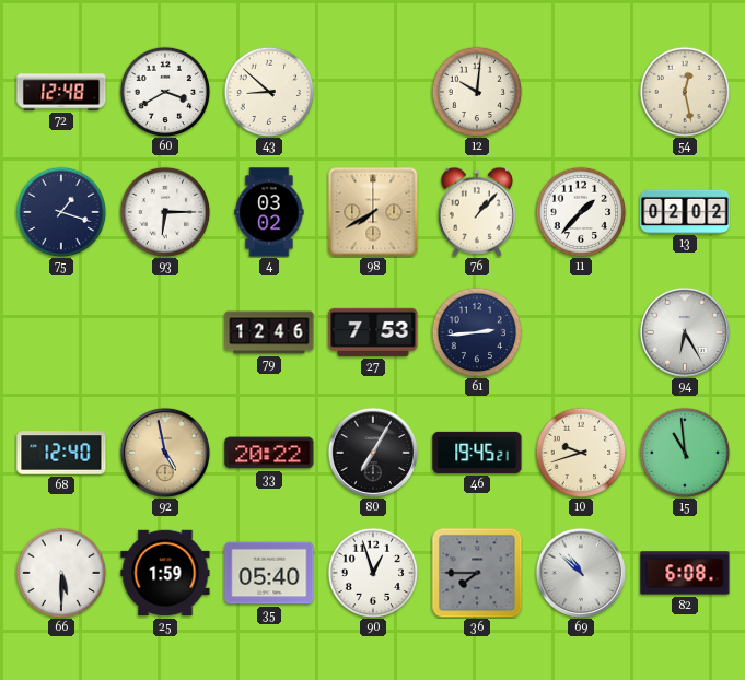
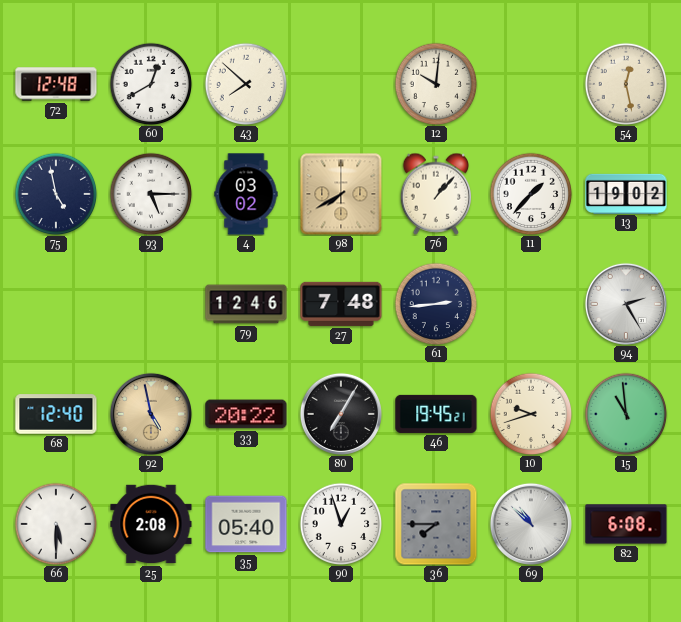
60: 3:40 -> 12:40
43: 8:52 -> 7:52
75: 1:18 -> 4:58
93: 6:15 -> 5:15
13: 02:02 -> 19:02
27: 7:53 -> 7:48
94: 6:25 -> 2:25
25: 1:59 -> 2:08
